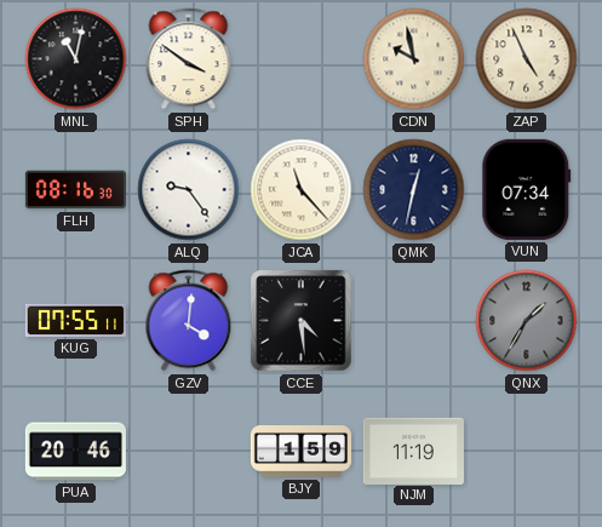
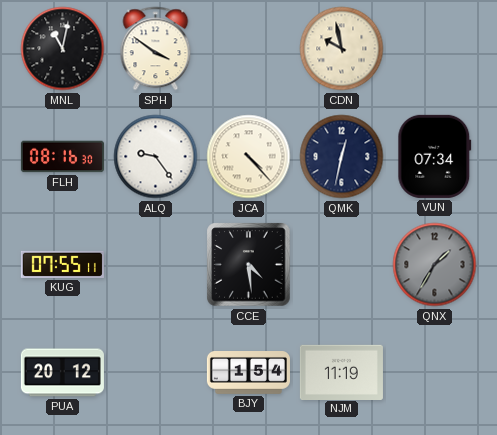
ZAP: 4:56 -> none
JCA: 11:23 -> 4:23
GZV: 4:01 -> none
PUA: 20:46 -> 20:12
BJY: 1:59 -> 1:54
